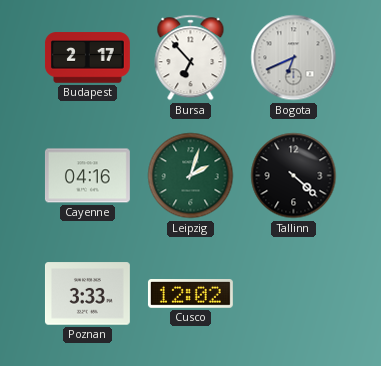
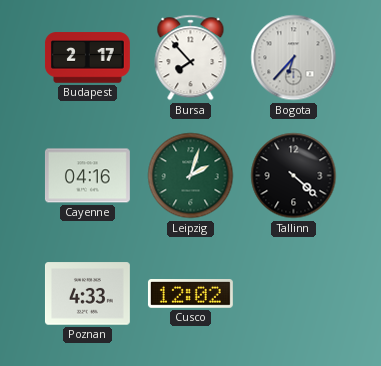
Bursa: 6:53 -> 7:53
Bogota: 6:41 -> 6:37
Poznan: 3:33 -> 4:33
